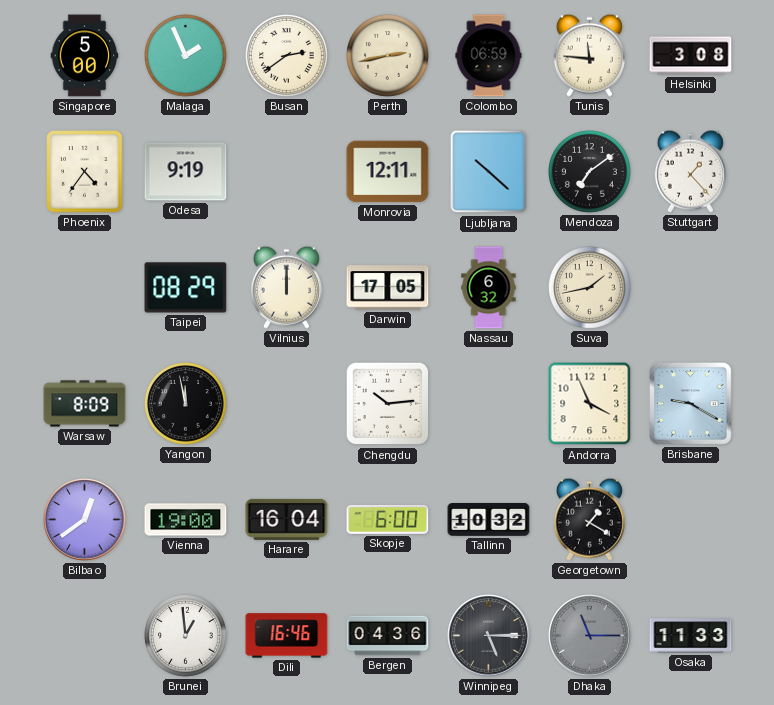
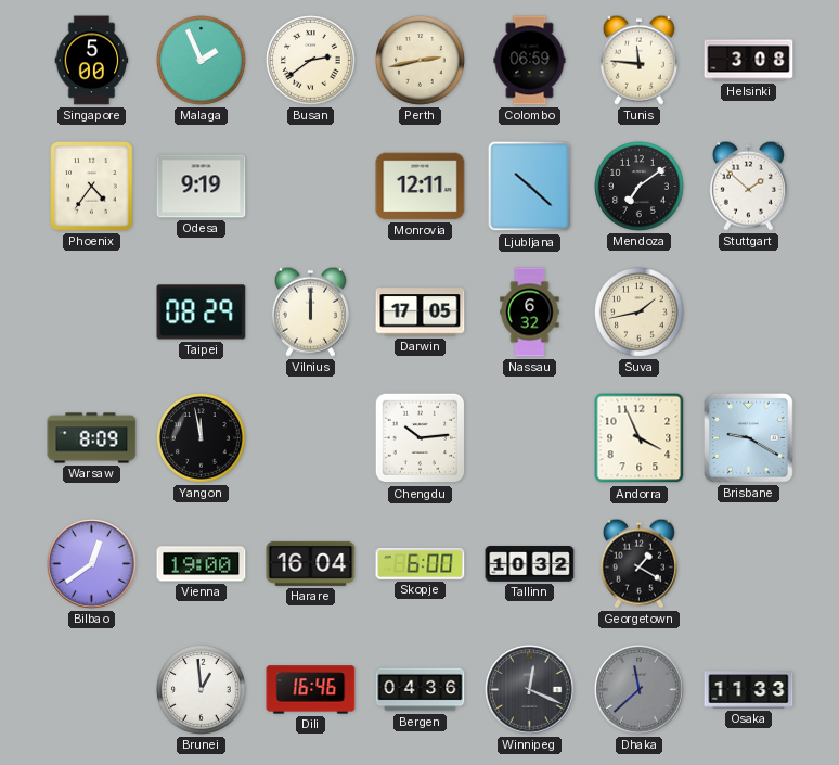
Stuttgart: 1:23 -> 1:52
Winnipeg: 5:15 -> 12:19
Dhaka: 11:15 -> 11:38
